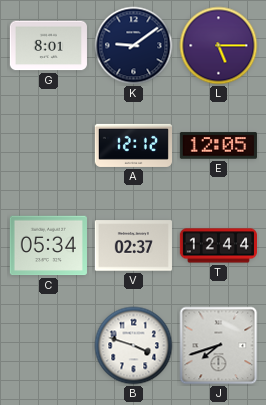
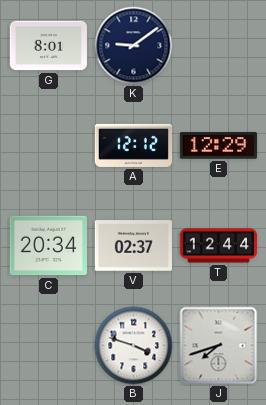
L: 5:15 -> none
E: 12:05 -> 12:29
C: 05:34 -> 20:34
